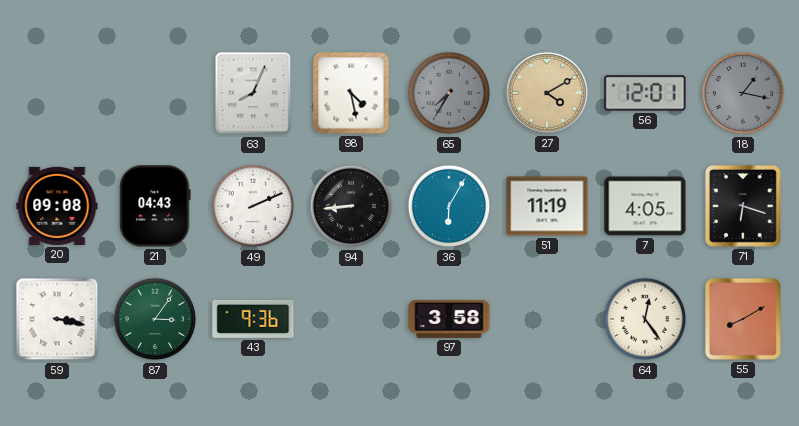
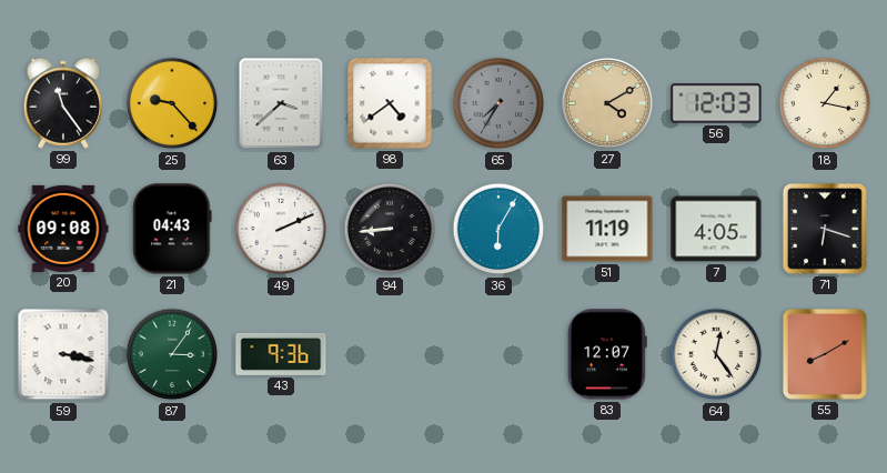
99: none -> 11:24
25: none -> 9:23
63: 8:04 -> 3:38
98: 4:28 -> 4:39
56: 12:01 -> 12:03
18 dial: grey -> cream
97: 3:58 -> none
83: none -> 12:07
